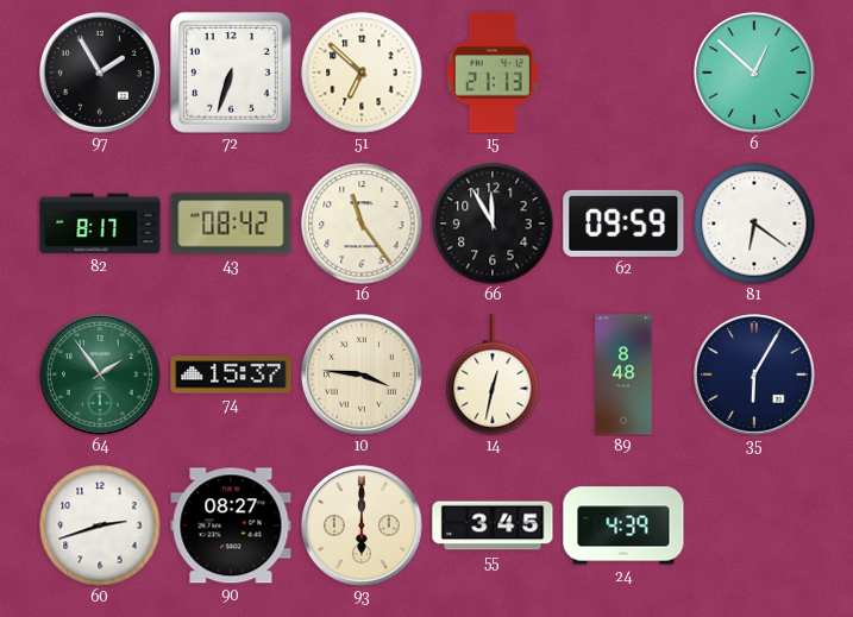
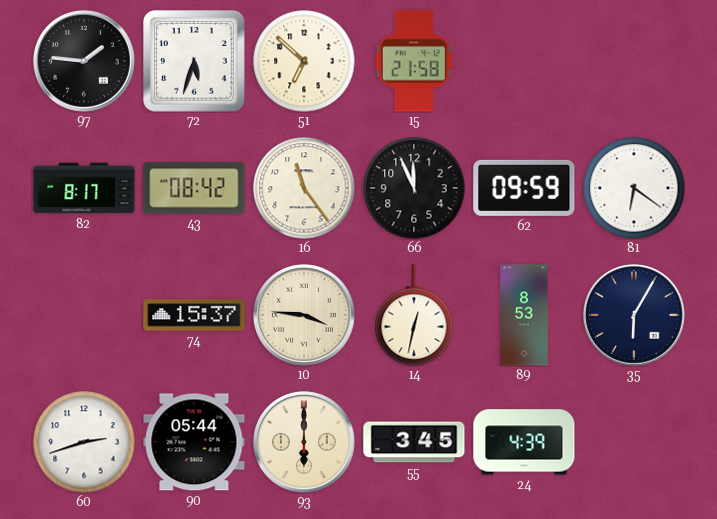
97: 1:55 -> 1:46
72: 6:33 -> 5:33
15: 21:13 -> 21:58
6: 12:52 -> none
66: 11:55 -> 11:56
64: 1:54 -> none
89: 8:48 -> 8:53
90: 08:27 -> 05:44
